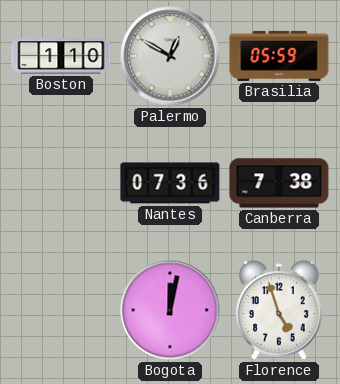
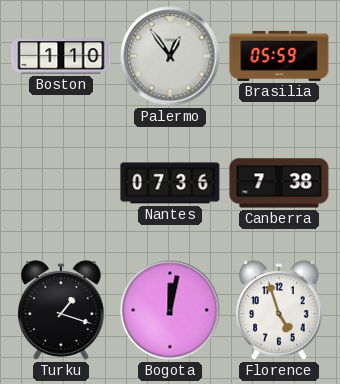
Palermo: 12:50 -> 12:54
Turku: none -> 1:18
